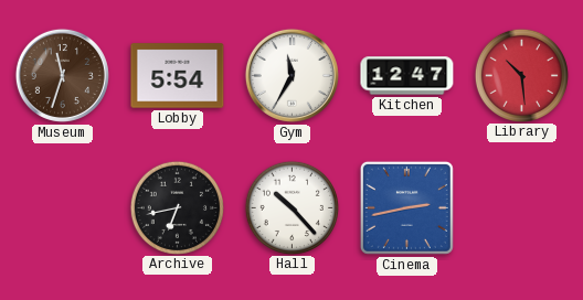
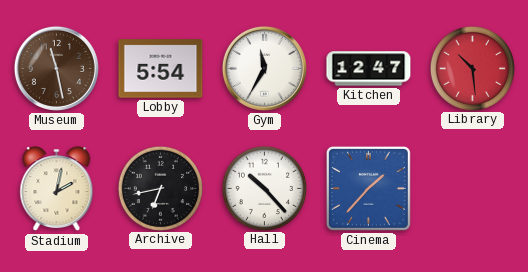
Museum: 11:33 -> 11:28
Stadium: none -> 2:02
Cinema: 2:43 -> 1:37
